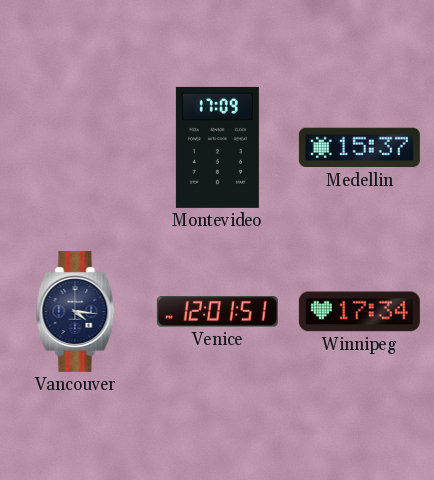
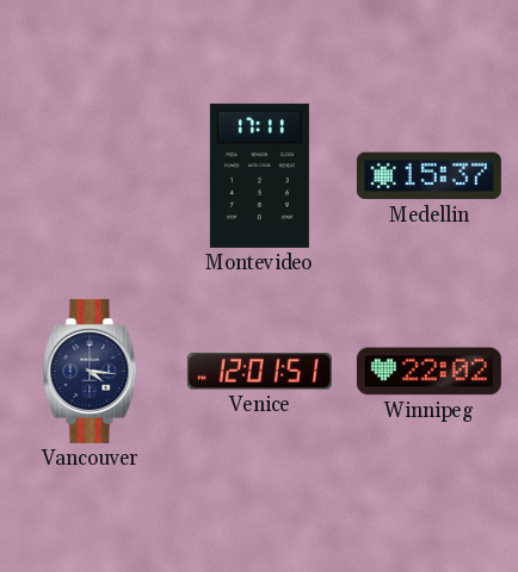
Montevideo: 17:09 -> 17:11
Winnipeg: 17:34 -> 22:02
